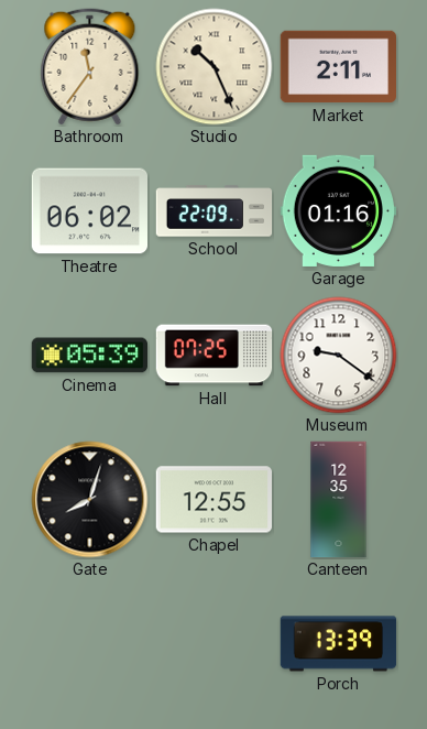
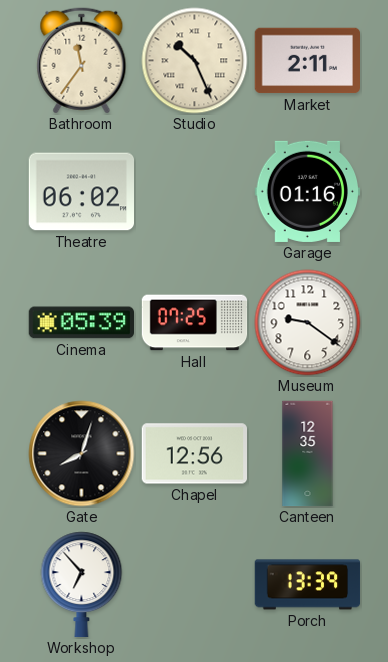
School: 22:09 -> none
Chapel: 12:55 -> 12:56
Workshop: none -> 6:53
